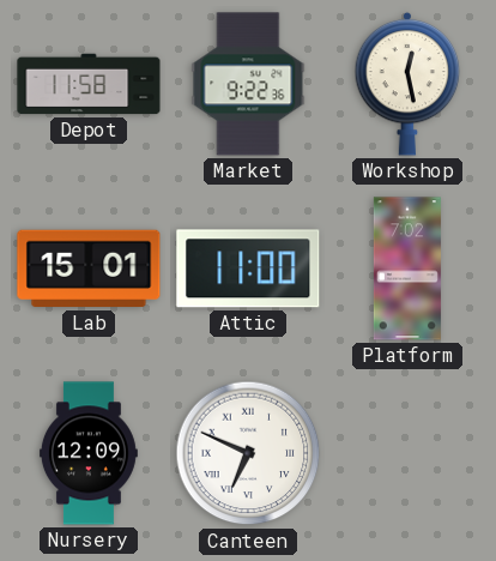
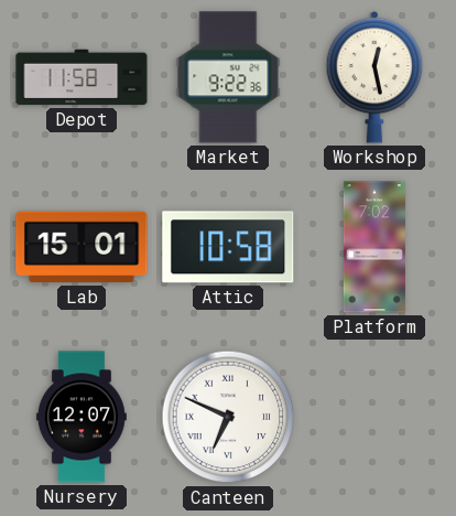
Attic: 11:00 -> 10:58
Nursery: 12:09 -> 12:07
